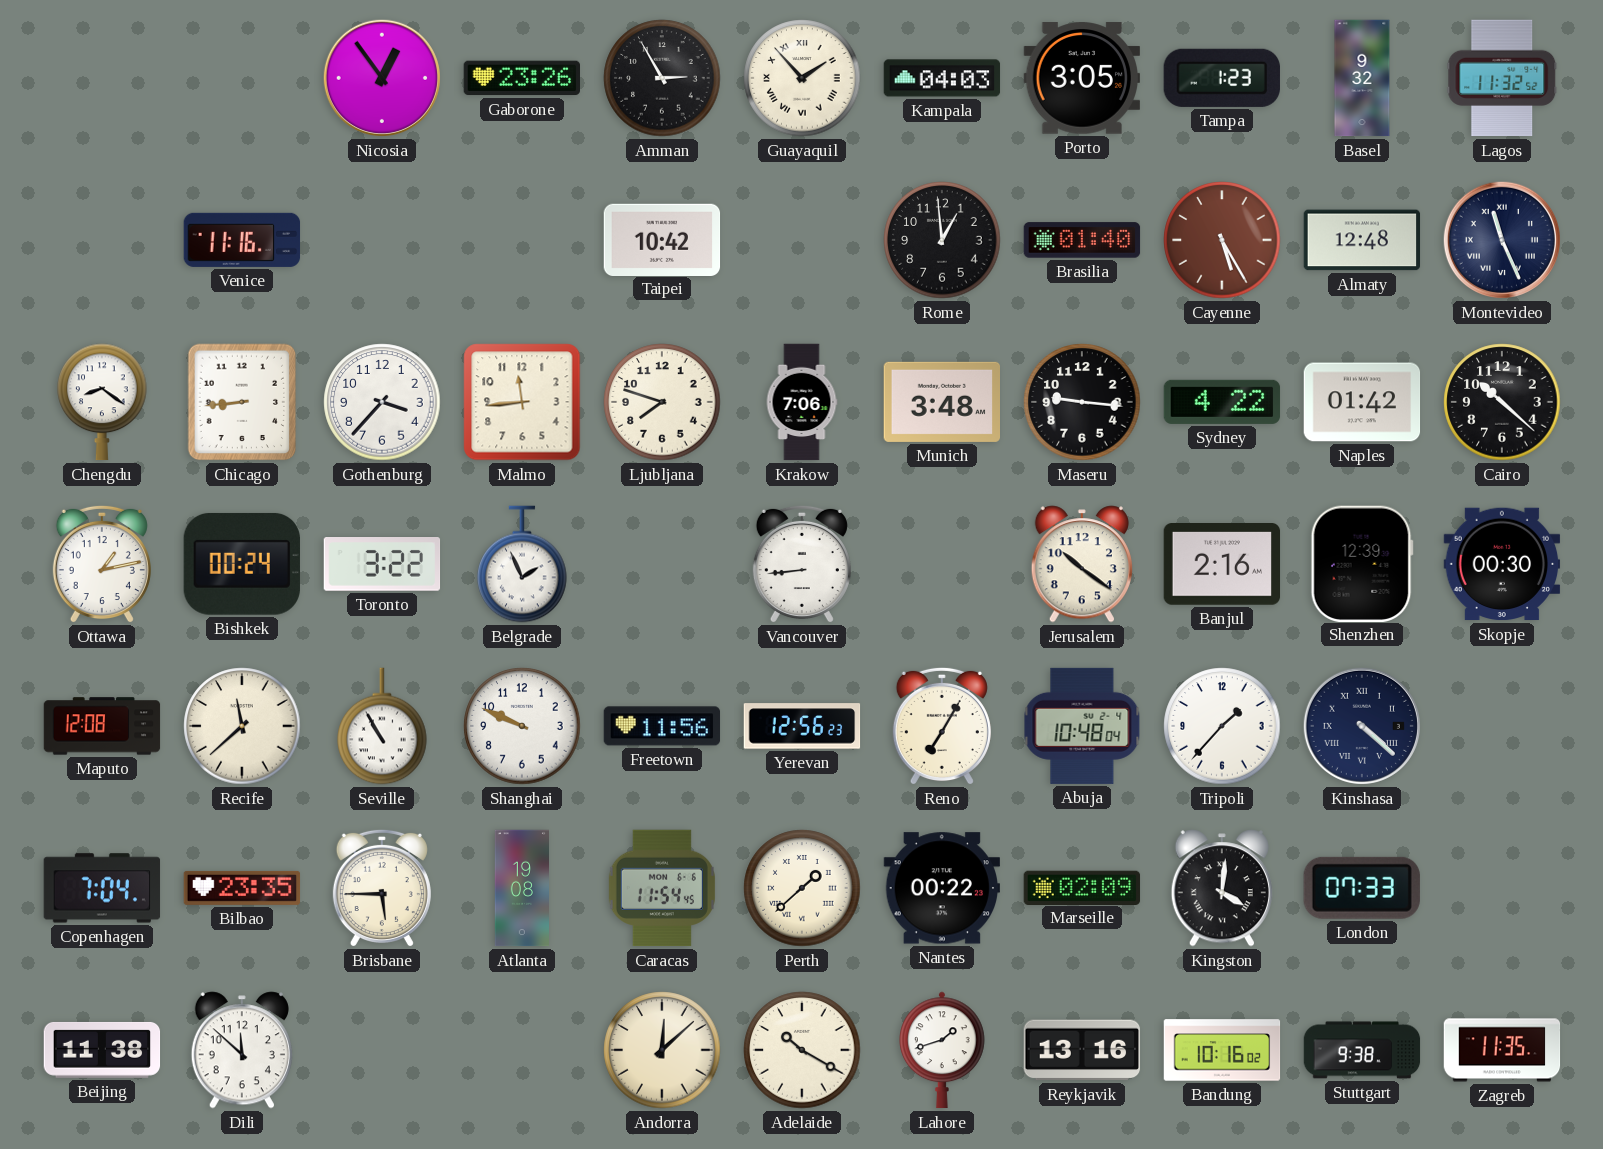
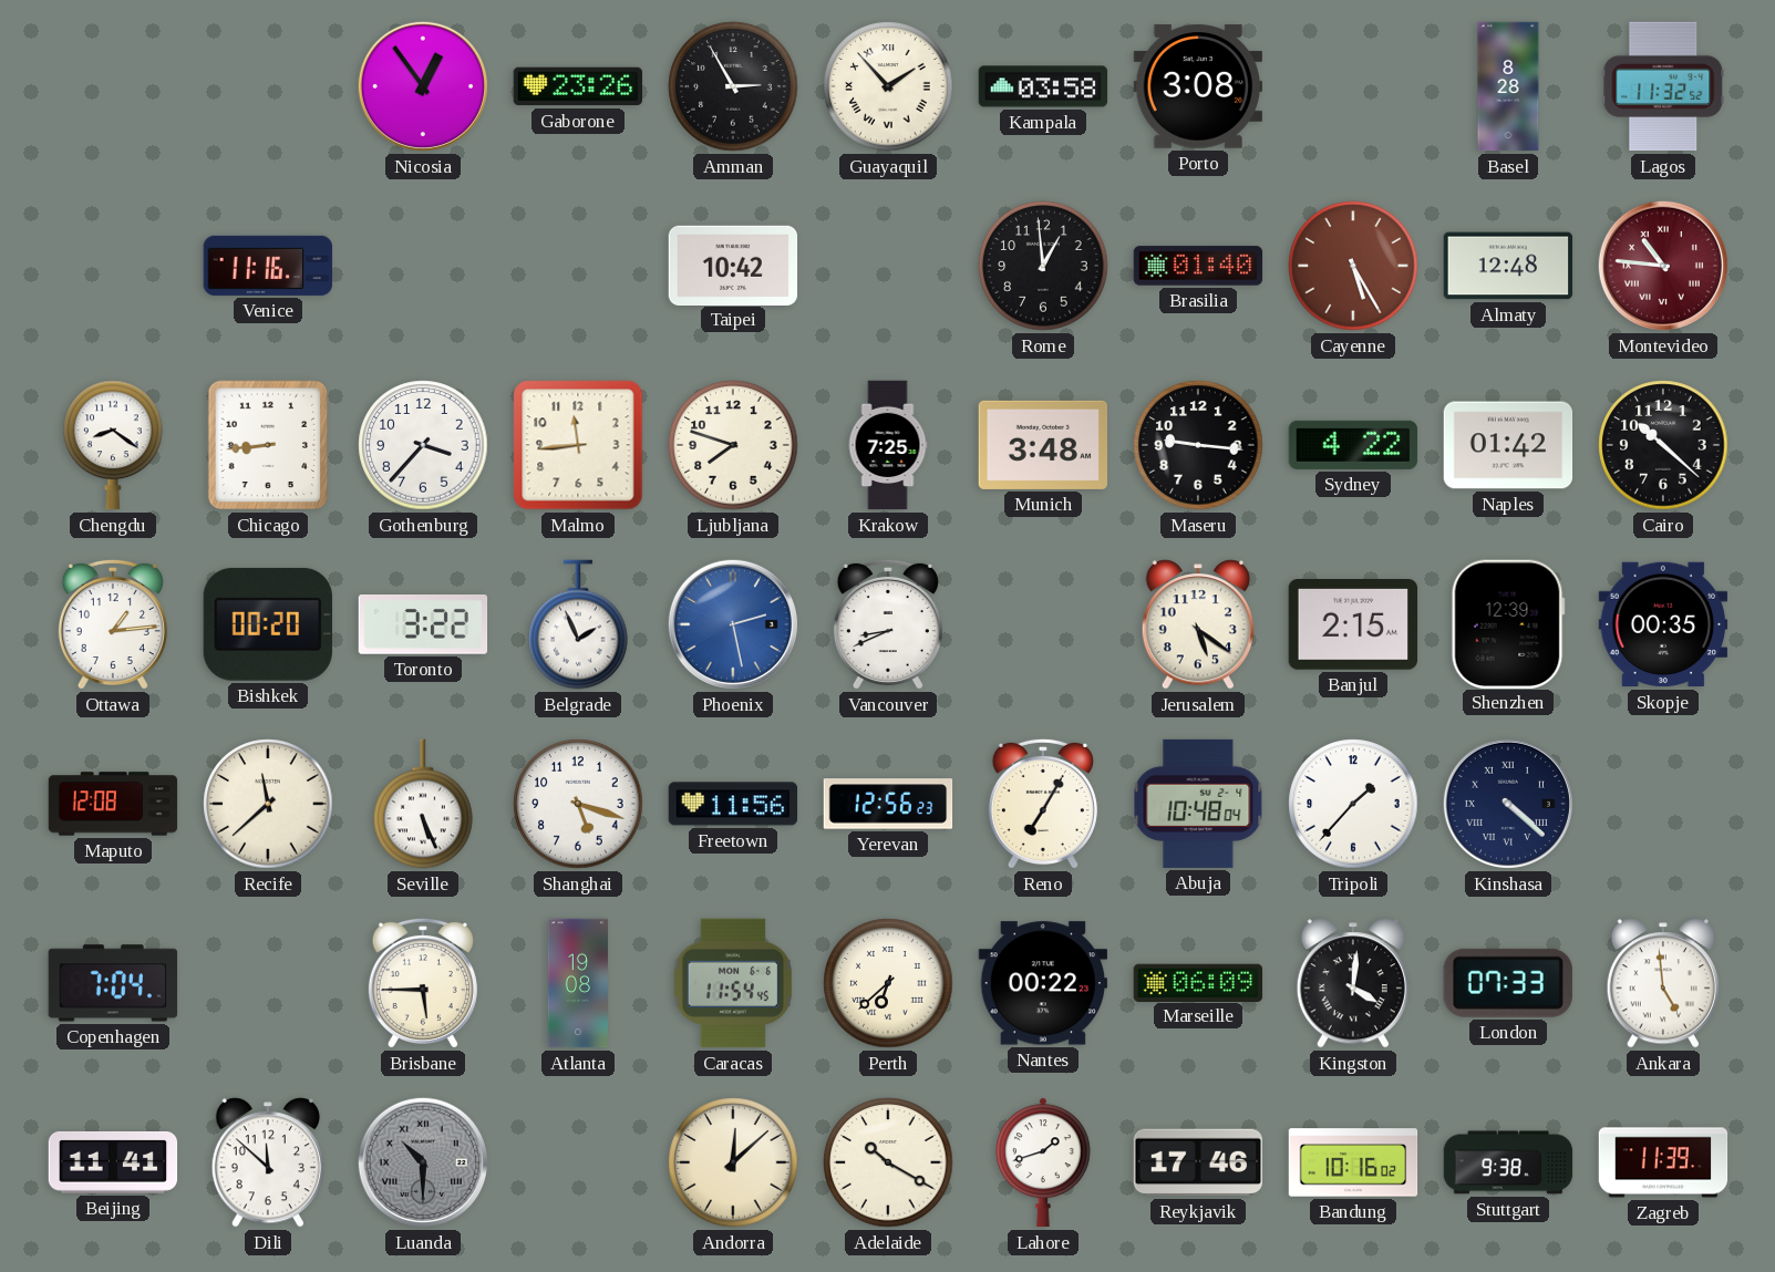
Kampala: 04:03 -> 03:58
Porto: 3:05 -> 3:08
Tampa: 1:23 -> none
Basel: 9:32 -> 8:28
Montevideo: 11:26 -> 10:46
Montevideo dial: navy -> burgundy
Krakow: 7:06 -> 7:25
Ottawa: 1:13 -> 1:14
Bishkek: 00:24 -> 00:20
Phoenix: none -> 2:28
Vancouver: 8:44 -> 8:41
Jerusalem: 10:21 -> 5:21
Banjul: 2:16 -> 2:15
Skopje: 00:30 -> 00:35
Seville: 10:55 -> 5:26
Shanghai: 9:49 -> 5:18
Bilbao: 23:35 -> none
Perth: 1:38 -> 6:38
Marseille: 02:09 -> 06:09
Ankara: none -> 4:59
Beijing: 11:38 -> 11:41
Luanda: none -> 10:30
Reykjavik: 13:16 -> 17:46
Zagreb: 11:35 -> 11:39
